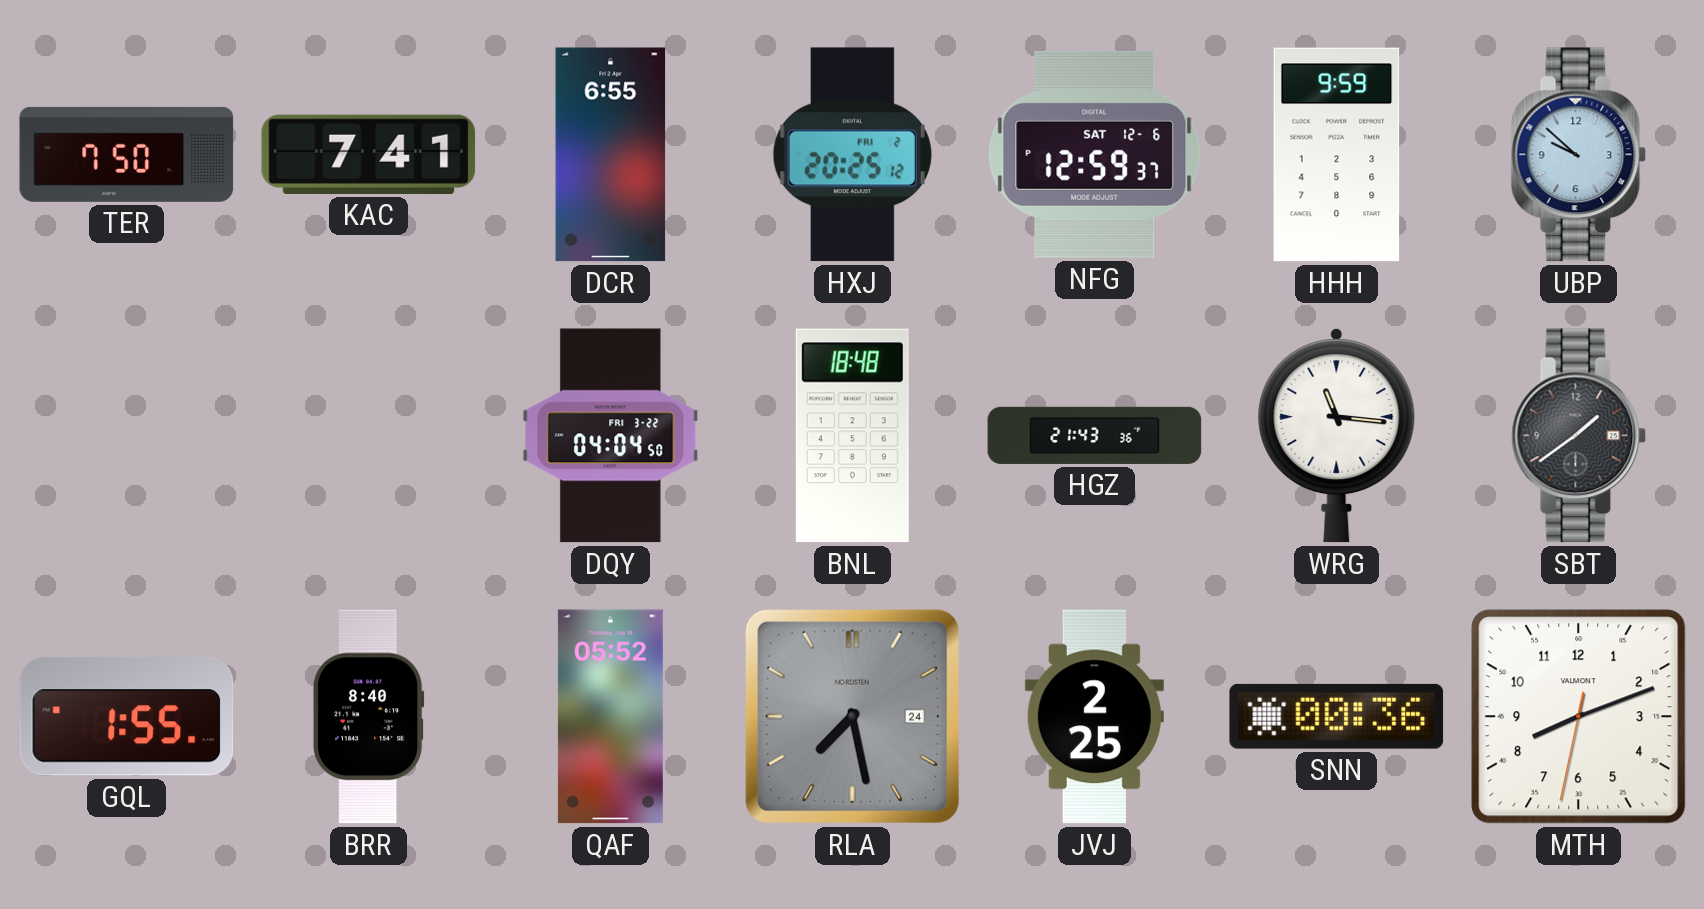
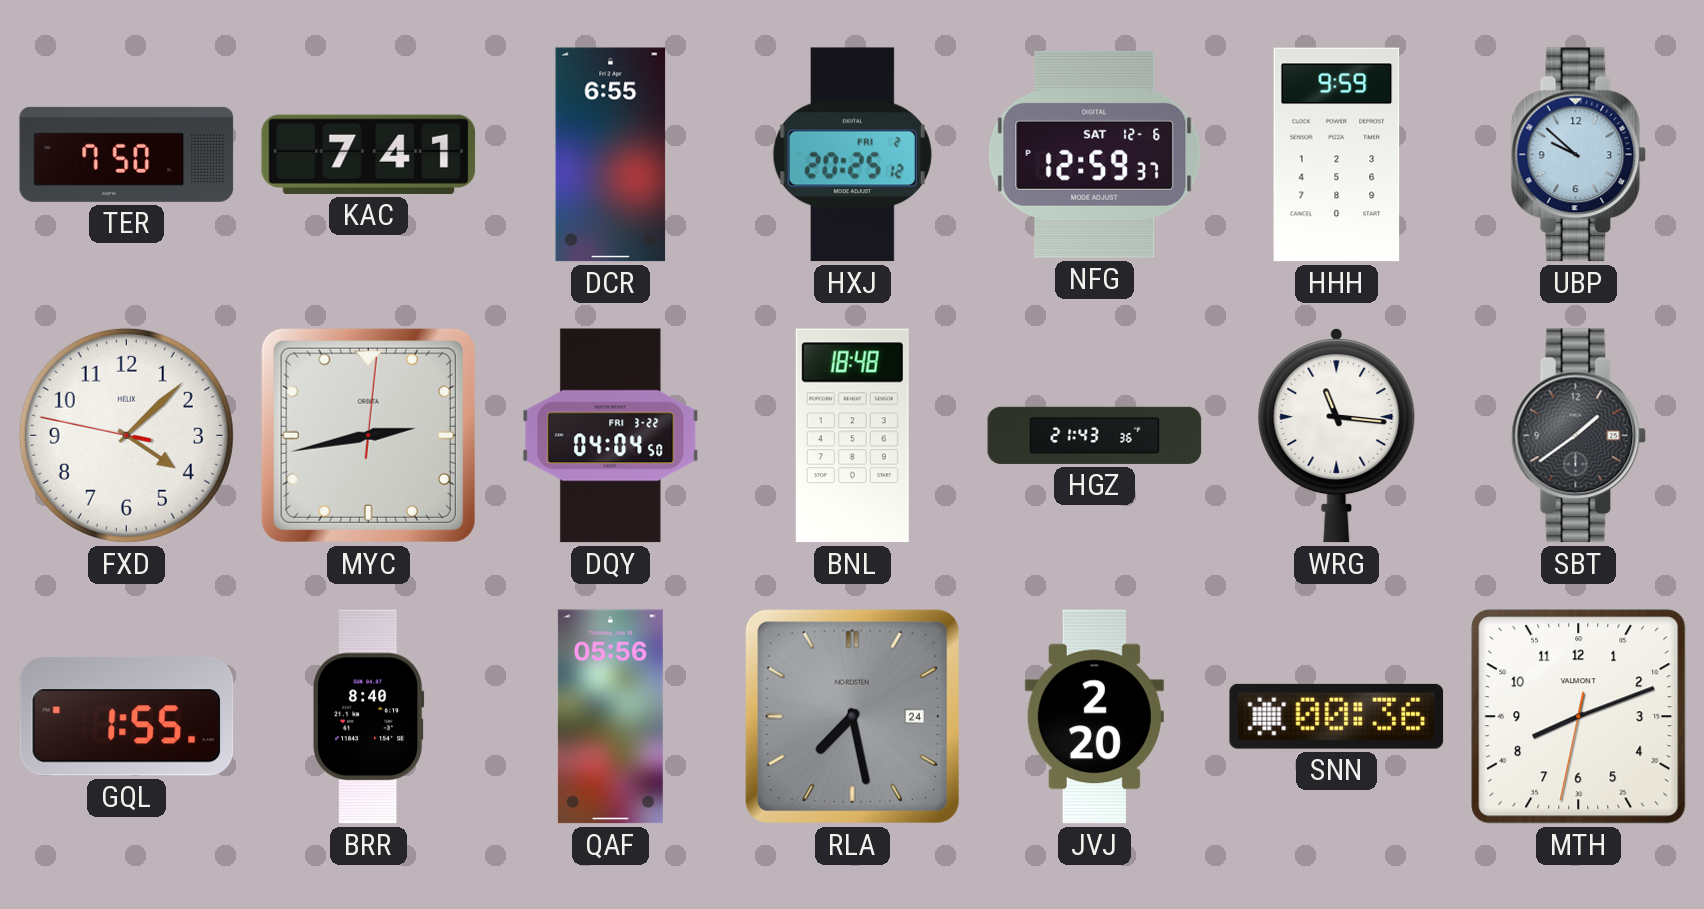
FXD: none -> 4:07
MYC: none -> 2:43
QAF: 05:52 -> 05:56
JVJ: 2:25 -> 2:20
